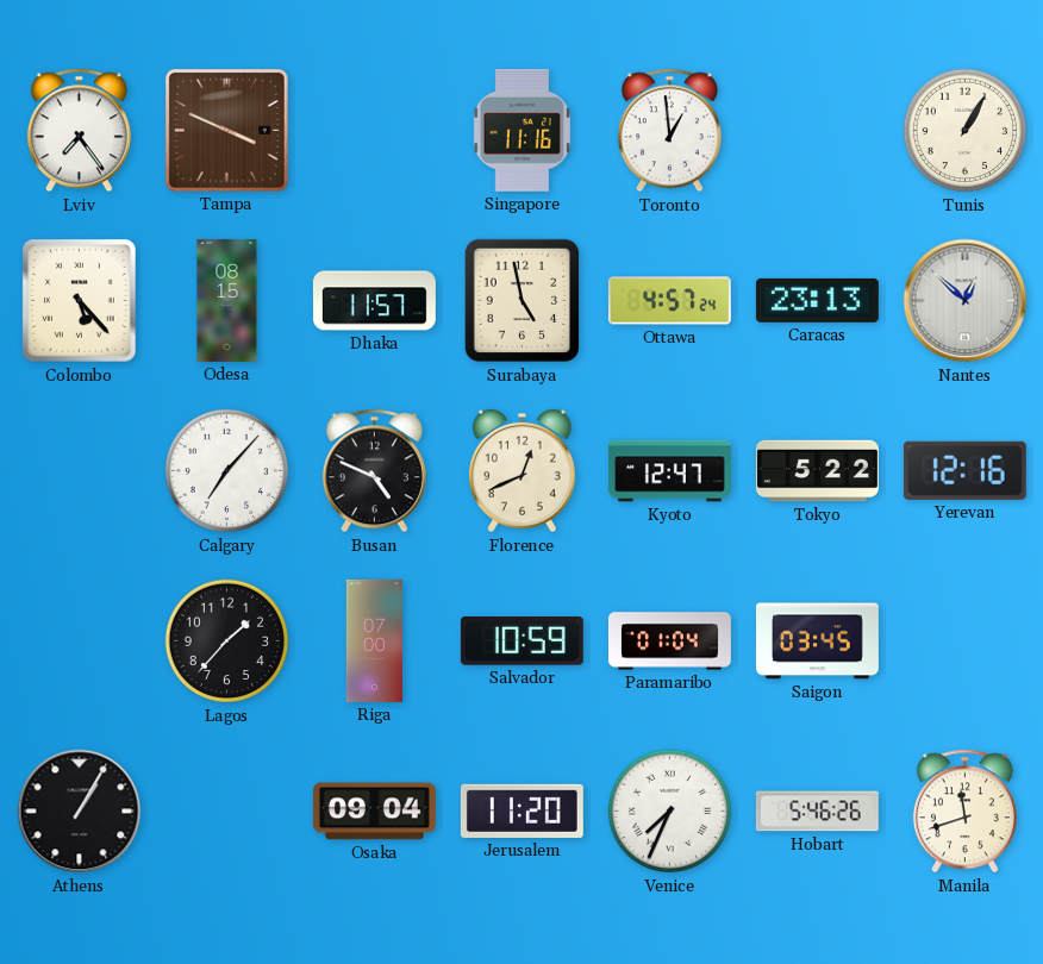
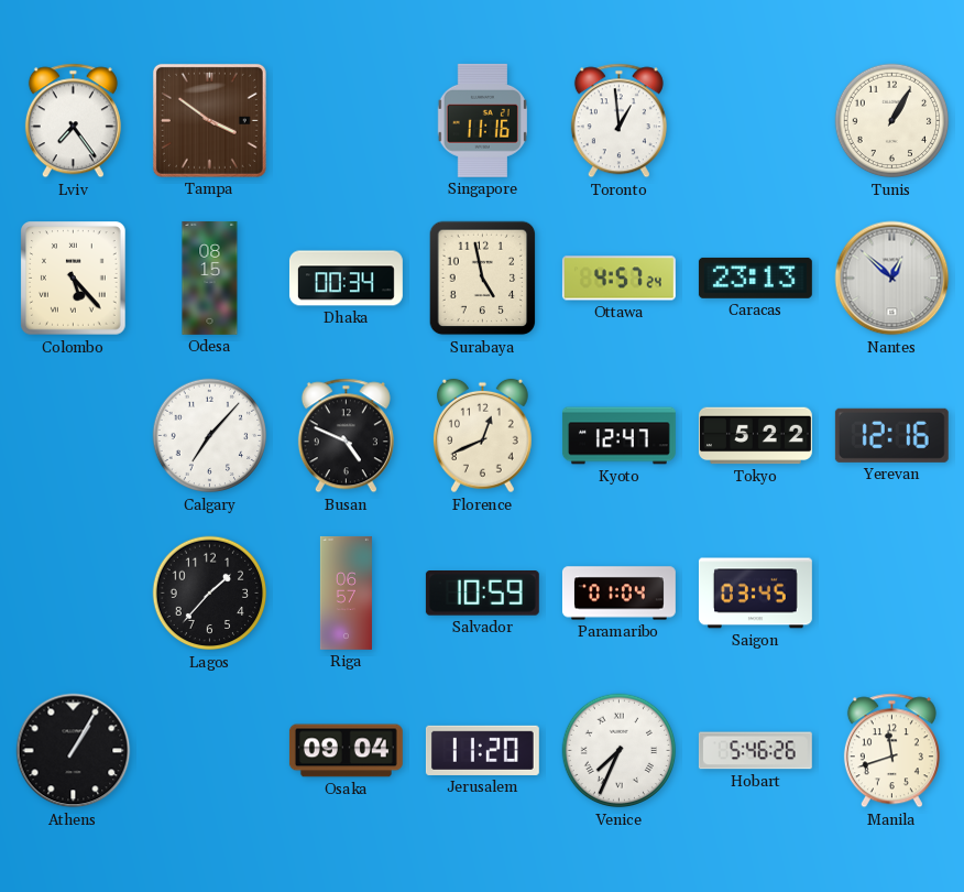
Tampa: 3:49 -> 3:51
Dhaka: 11:57 -> 00:34
Riga: 07:00 -> 06:57
